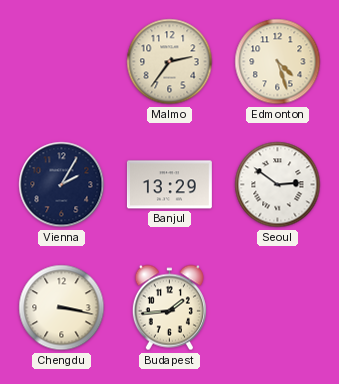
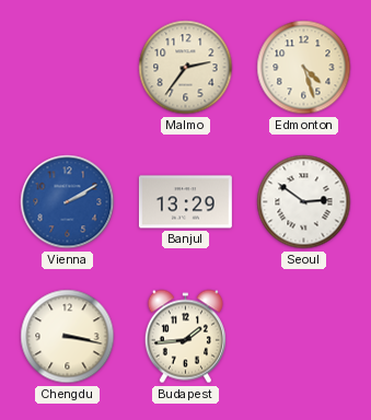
Vienna: 2:05 -> 2:10
Vienna dial: navy -> blue
